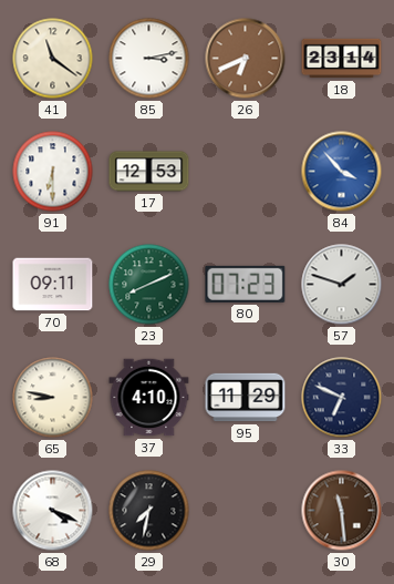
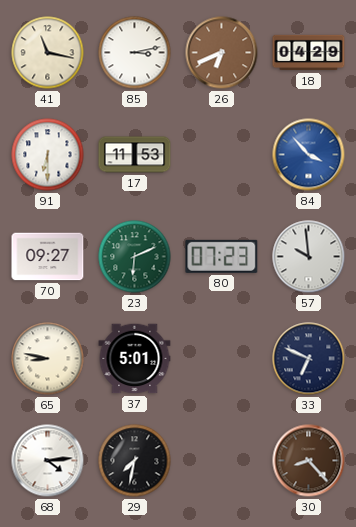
41: 11:21 -> 11:17
18: 23:14 -> 04:29
17: 12:53 -> 11:53
70: 09:11 -> 09:27
23: 8:11 -> 6:11
57: 1:48 -> 9:59
37: 4:10 -> 5:01
95: 11:29 -> none
68: 4:19 -> 4:14
30: 11:29 -> 8:23
